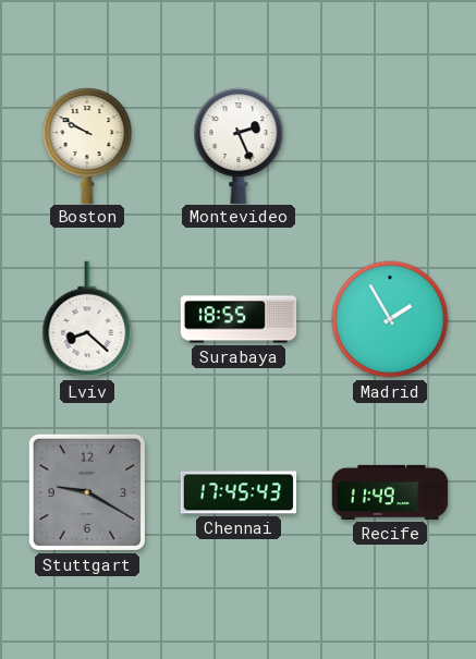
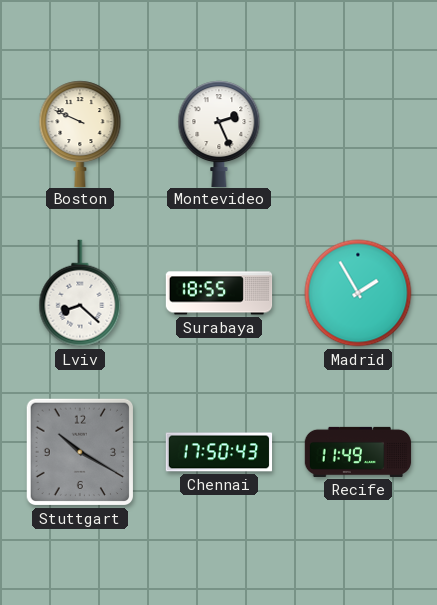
Boston: 9:50 -> 9:49
Stuttgart: 9:20 -> 10:20
Chennai: 17:45 -> 17:50
